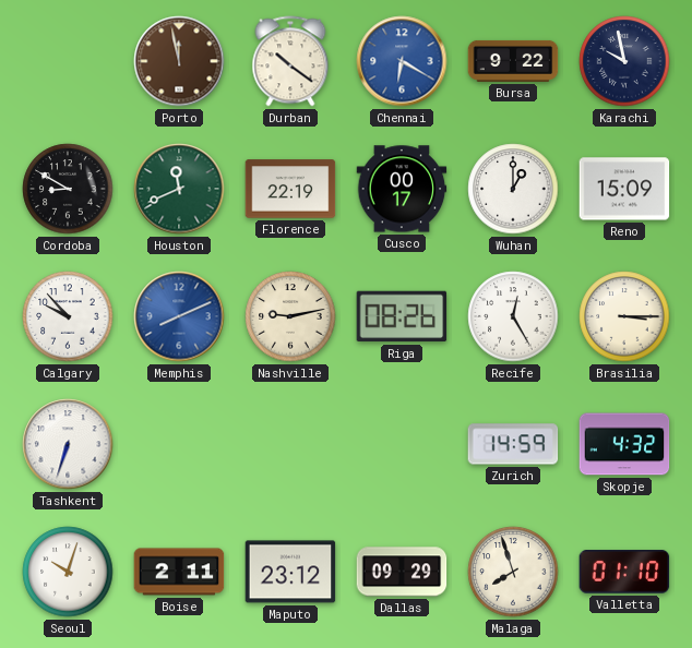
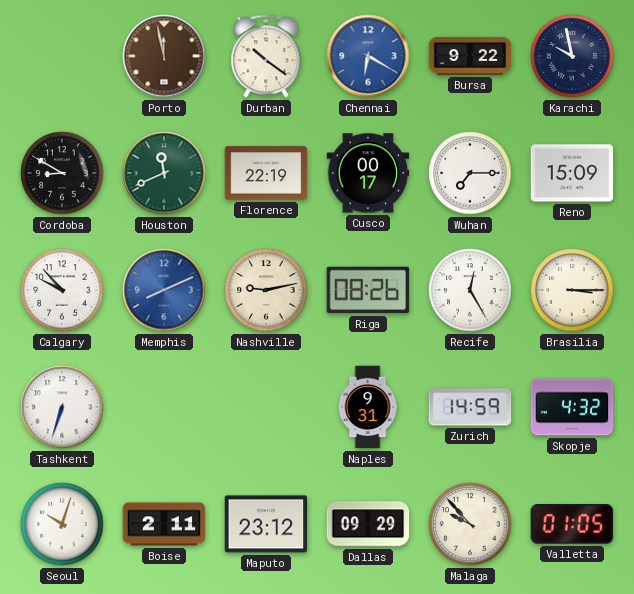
Wuhan: 1:00 -> 7:15
Naples: none -> 9:31
Malaga: 7:57 -> 9:53
Valletta: 01:10 -> 01:05
